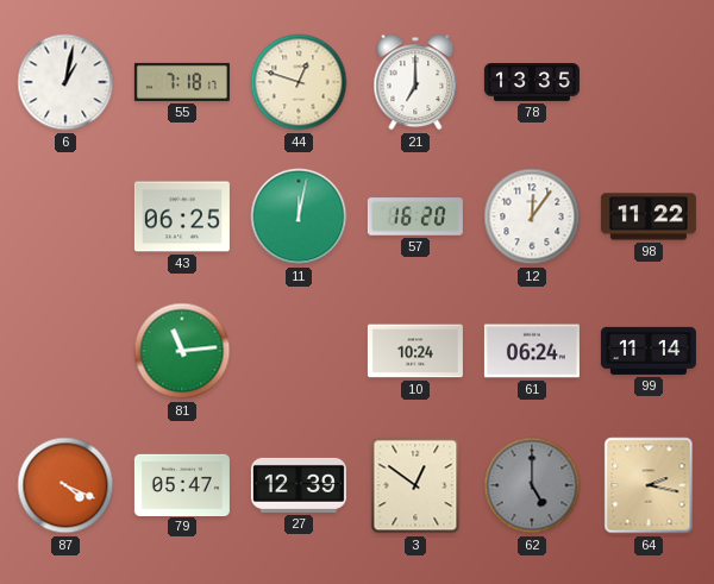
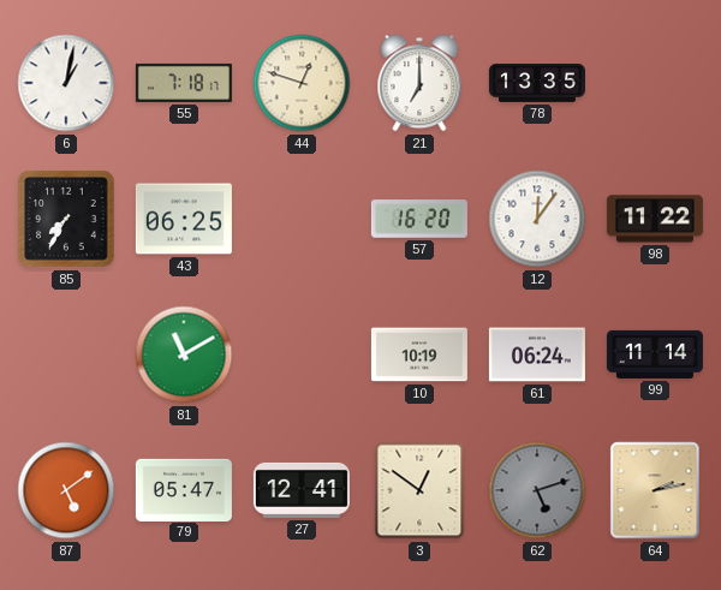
85: none -> 7:35
11: 12:02 -> none
81: 11:14 -> 11:10
10: 10:24 -> 10:19
87: 4:19 -> 5:09
27: 12:39 -> 12:41
62: 5:00 -> 5:12
64: 2:17 -> 2:13
